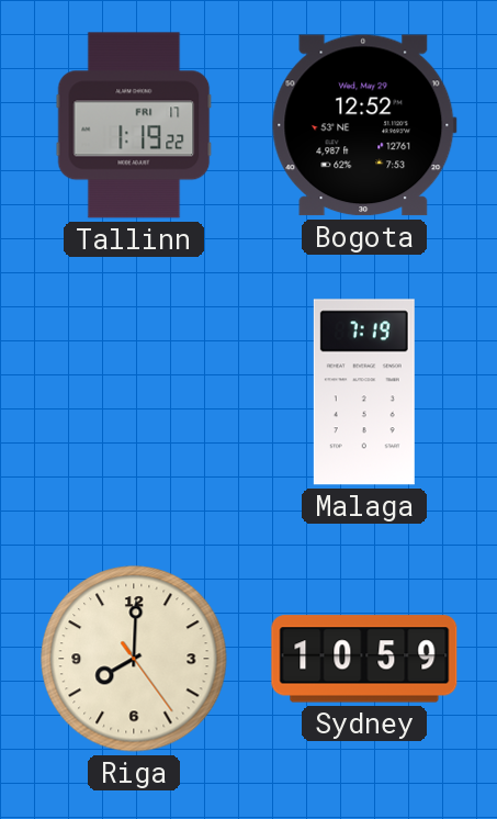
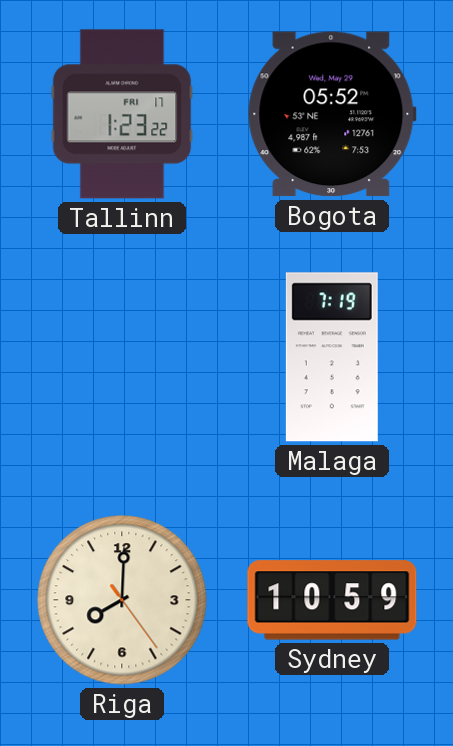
Tallinn: 1:19 -> 1:23
Bogota: 12:52 -> 05:52
